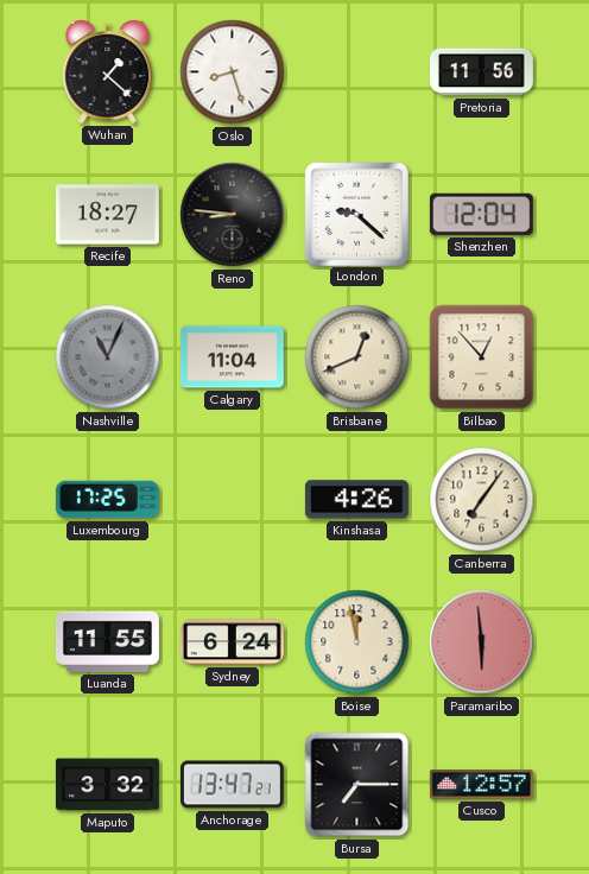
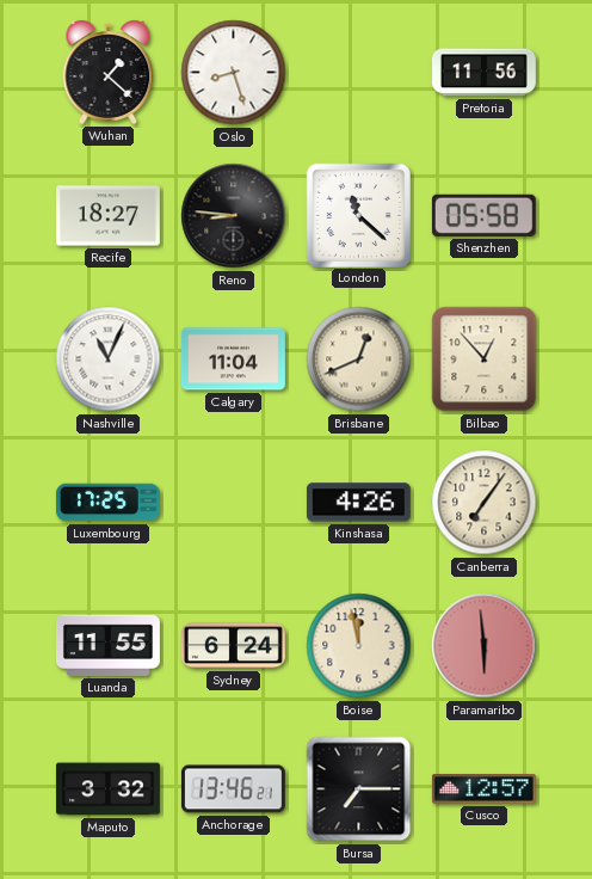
London: 9:22 -> 11:22
Shenzhen: 12:04 -> 05:58
Nashville dial: grey -> white
Anchorage: 13:47 -> 13:46
